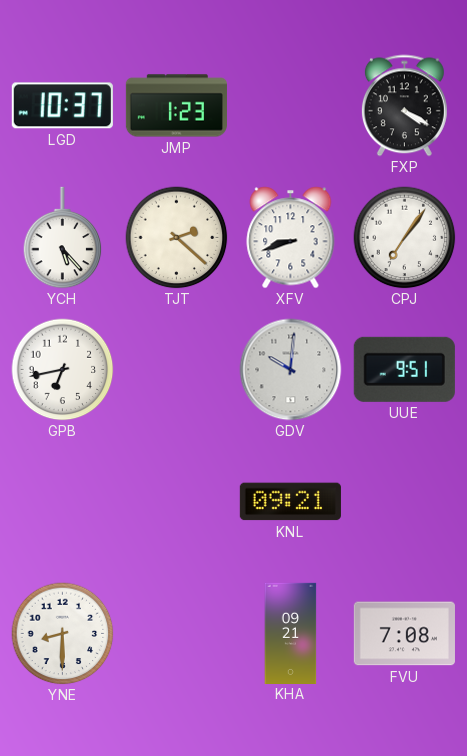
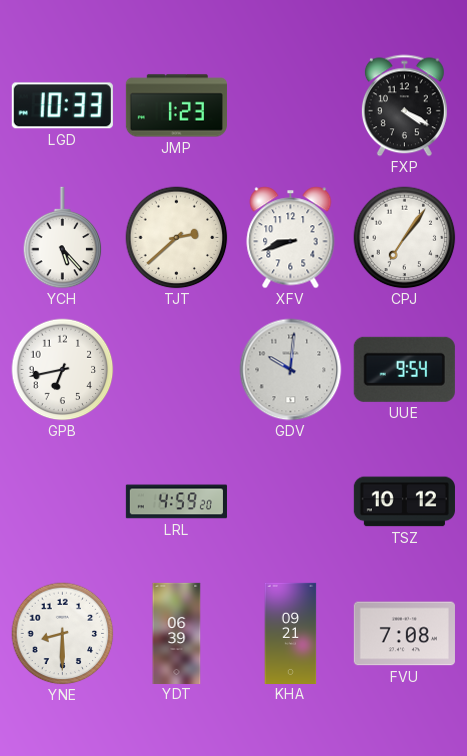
LGD: 10:37 -> 10:33
TJT: 2:22 -> 2:38
UUE: 9:51 -> 9:54
LRL: none -> 4:59
KNL: 09:21 -> none
TSZ: none -> 10:12
YDT: none -> 06:39
